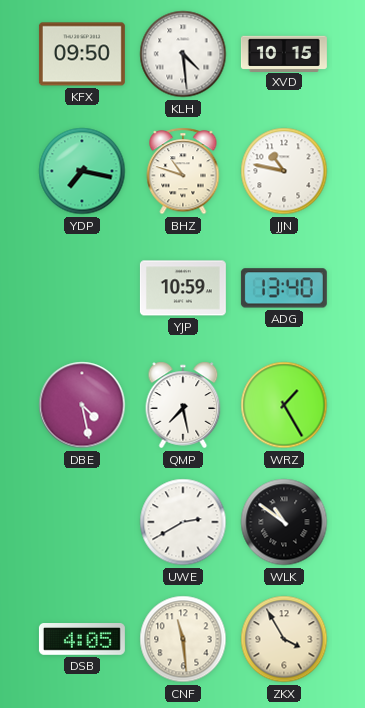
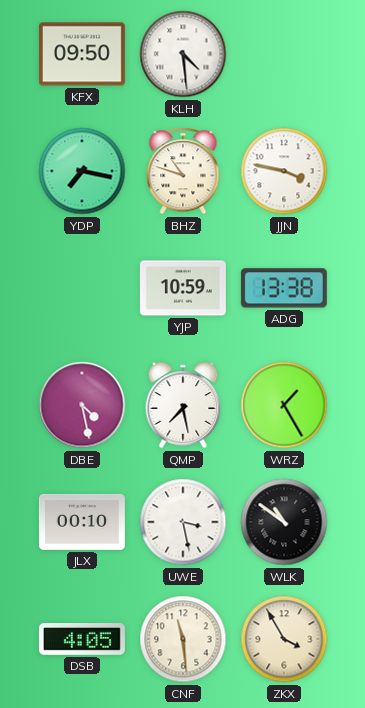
XVD: 10:15 -> none
JJN: 10:47 -> 3:47
ADG: 13:40 -> 13:38
JLX: none -> 00:10
UWE: 2:40 -> 3:28
